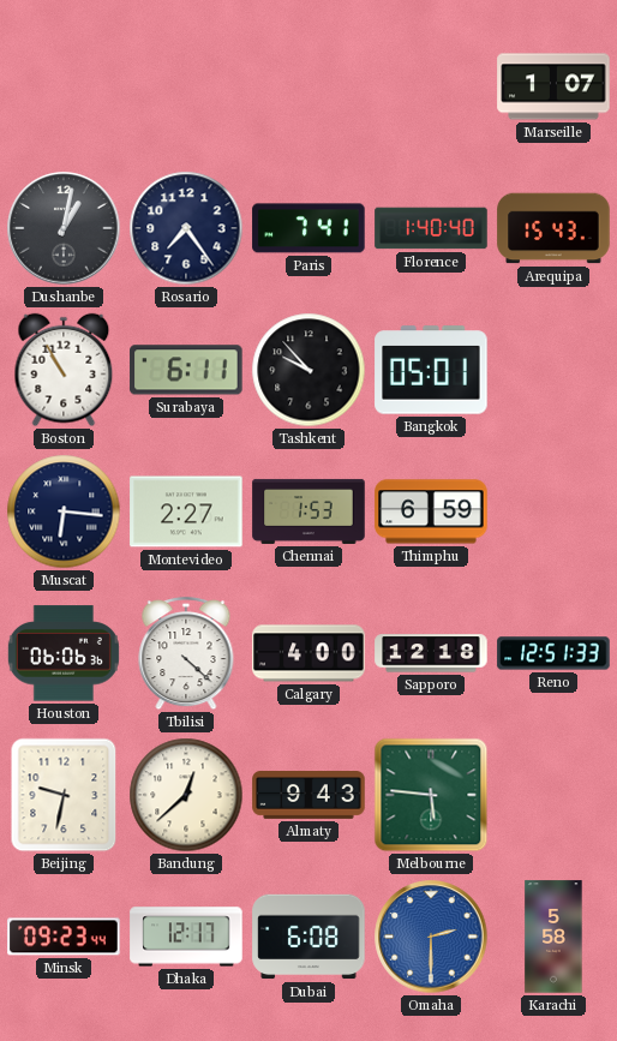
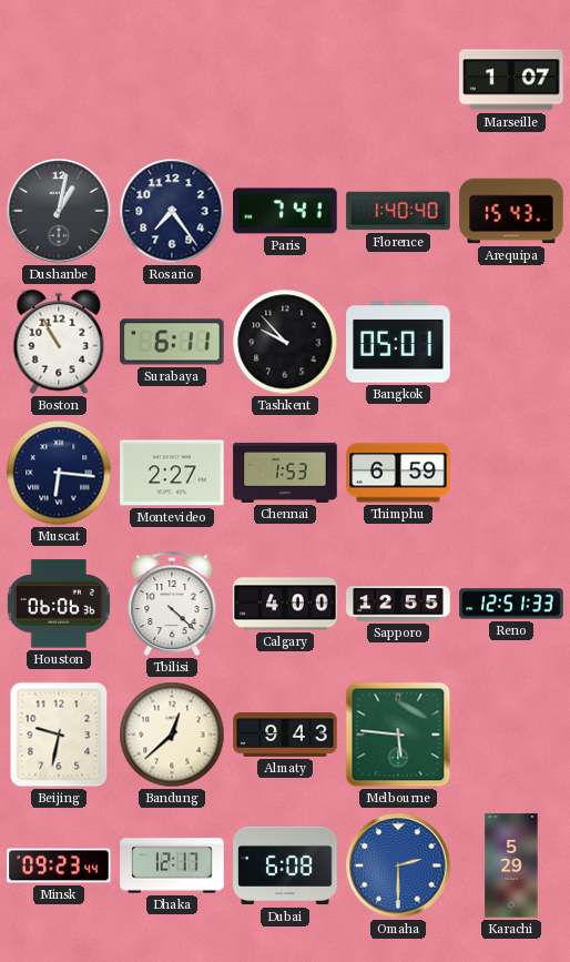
Sapporo: 12:18 -> 12:55
Karachi: 5:58 -> 5:29
